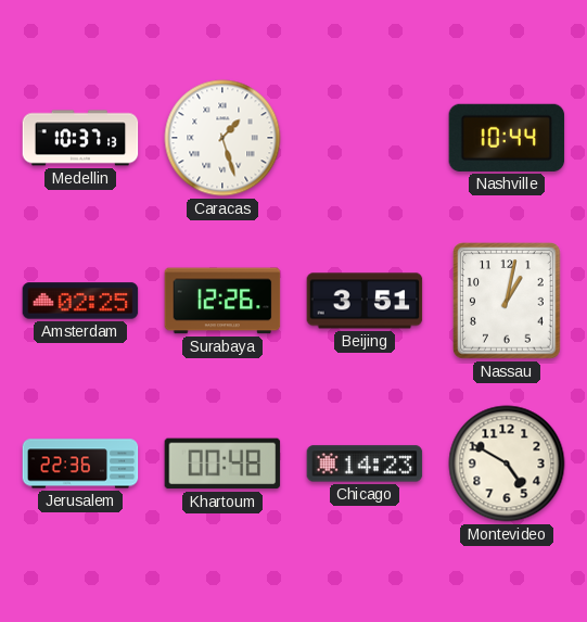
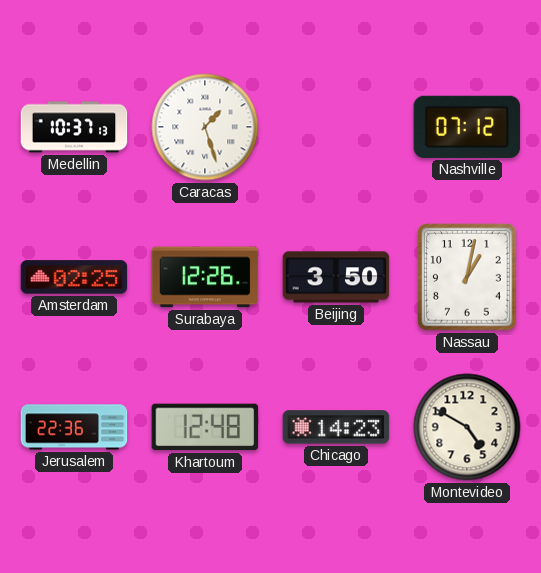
Nashville: 10:44 -> 07:12
Beijing: 3:51 -> 3:50
Khartoum: 00:48 -> 12:48
